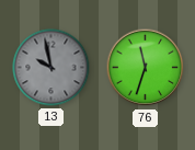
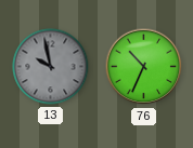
76: 11:33 -> 10:34
